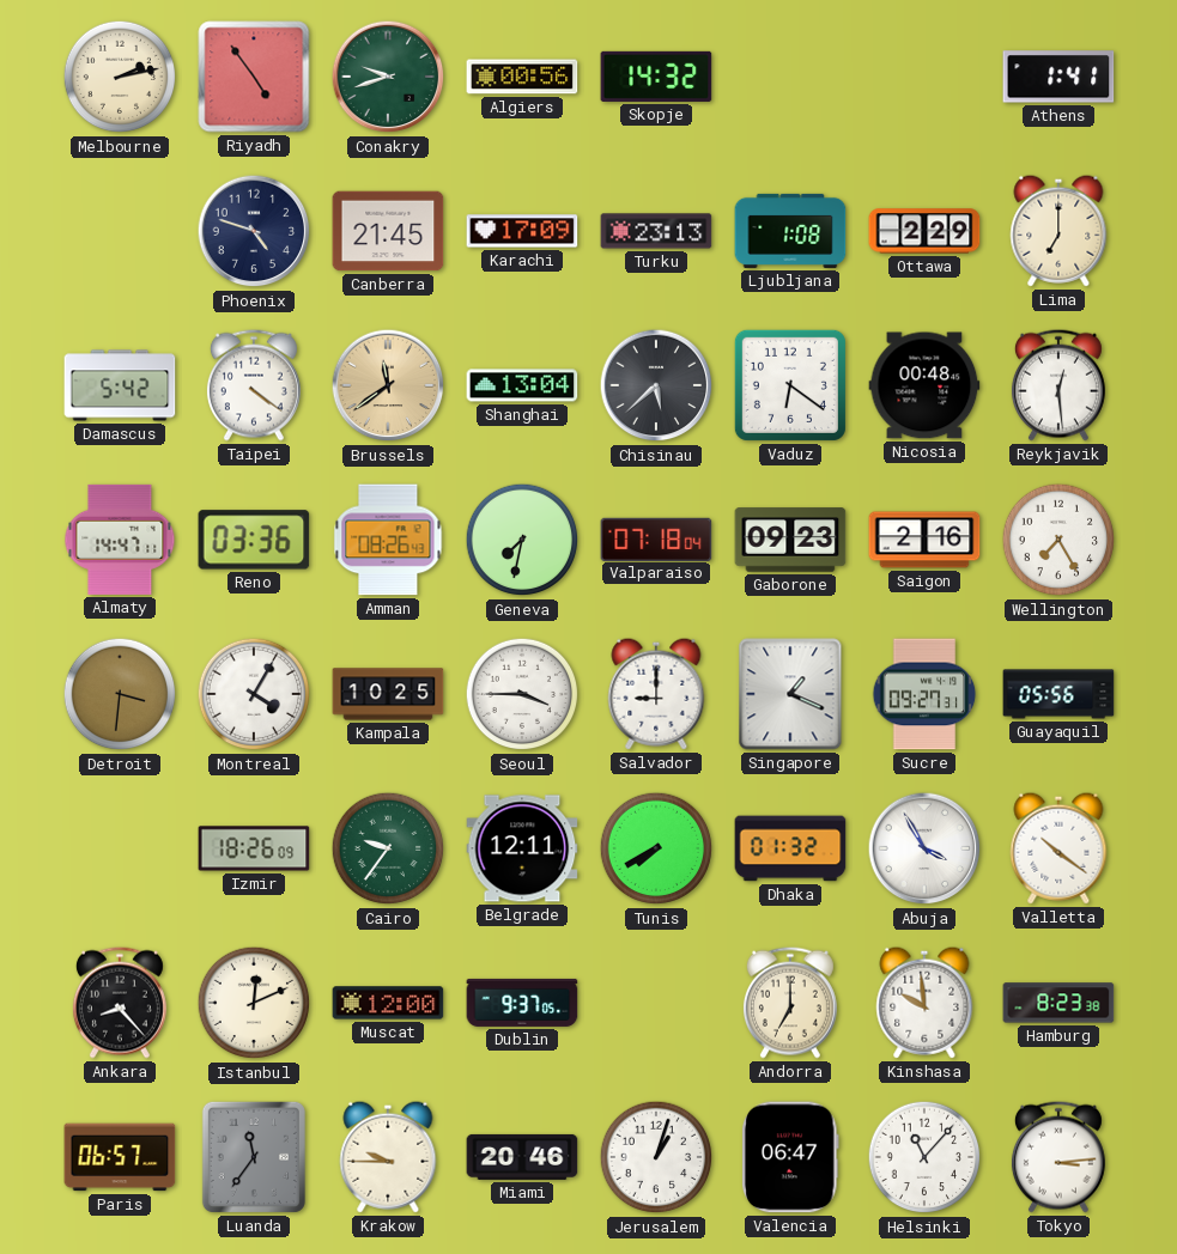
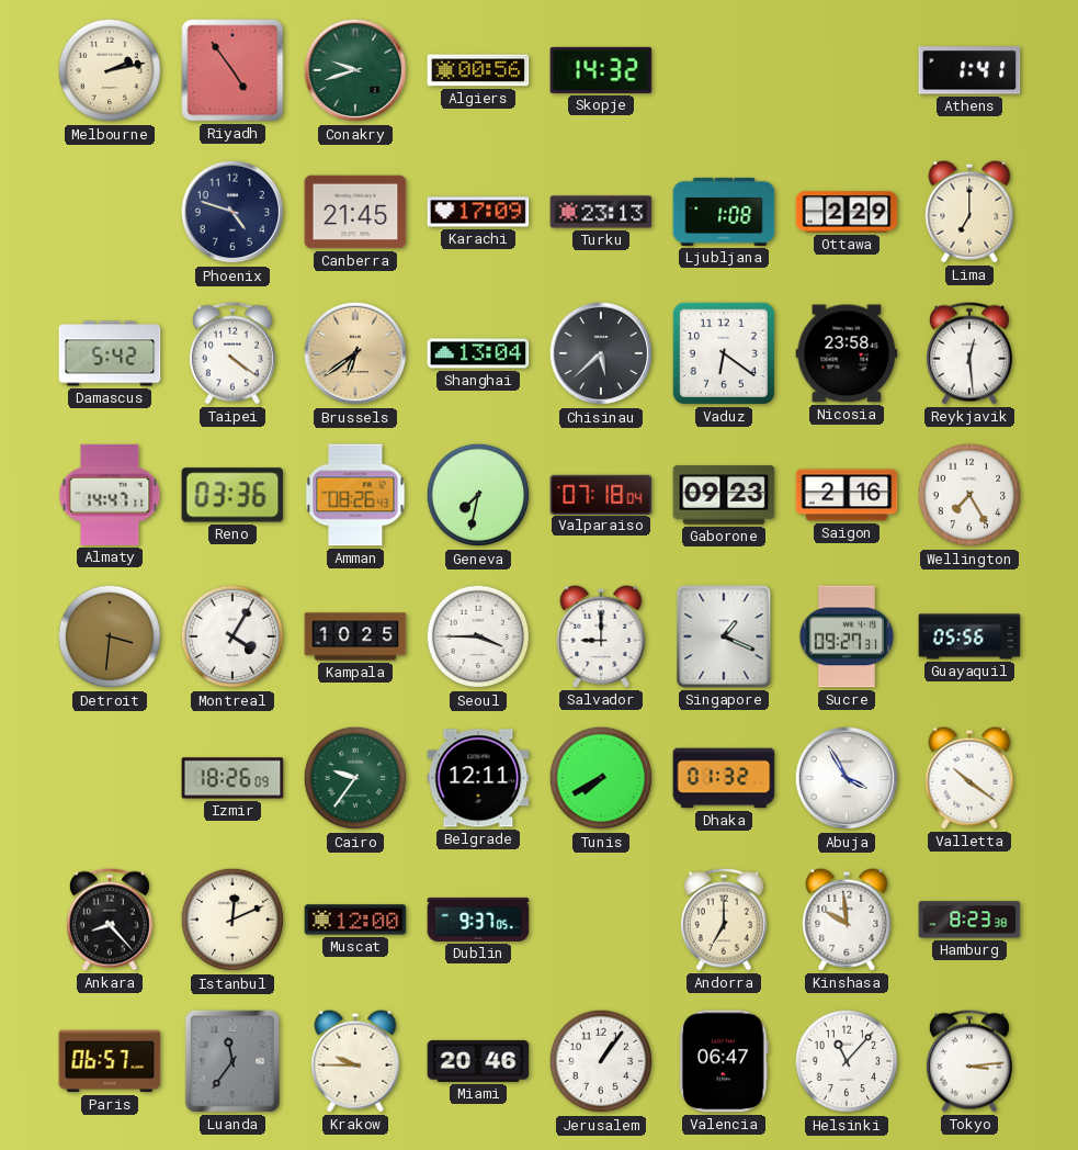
Brussels: 11:39 -> 6:39
Nicosia: 00:48 -> 23:58
Jerusalem: 1:03 -> 1:06
